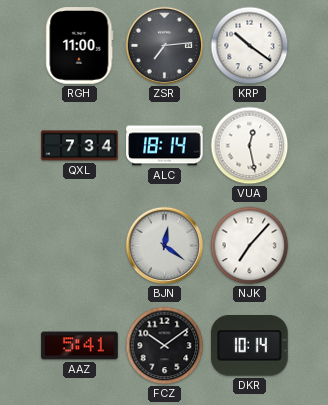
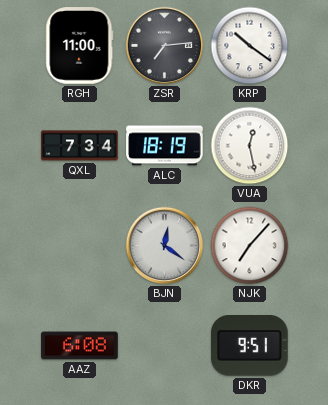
ALC: 18:14 -> 18:19
AAZ: 5:41 -> 6:08
FCZ: 10:09 -> none
DKR: 10:14 -> 9:51
